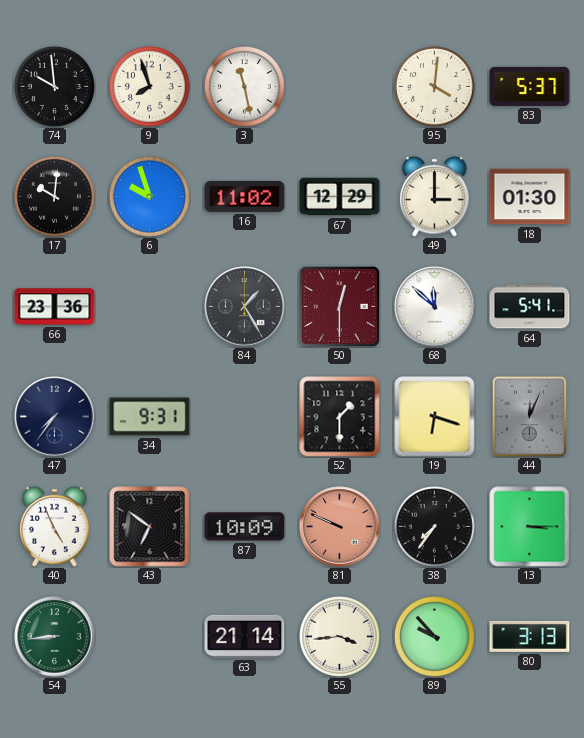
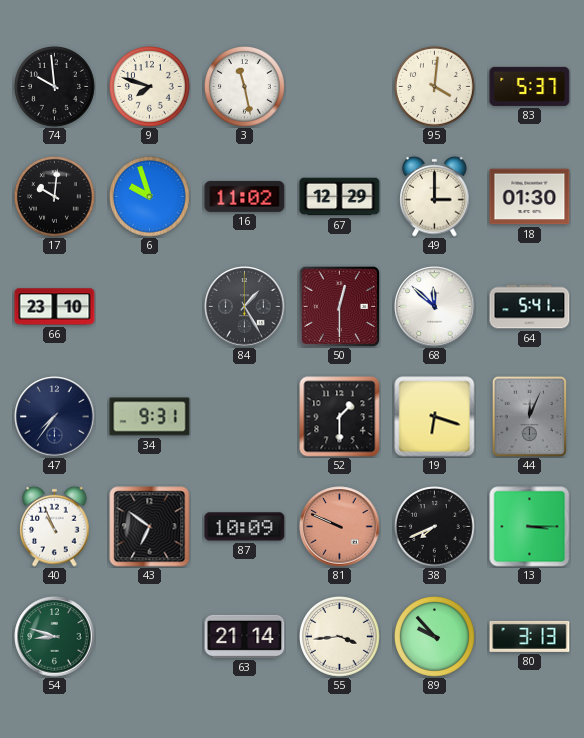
9: 7:57 -> 7:48
66: 23:36 -> 23:10
40: 4:56 -> 10:56
38: 7:36 -> 7:41
54: 8:44 -> 8:48
